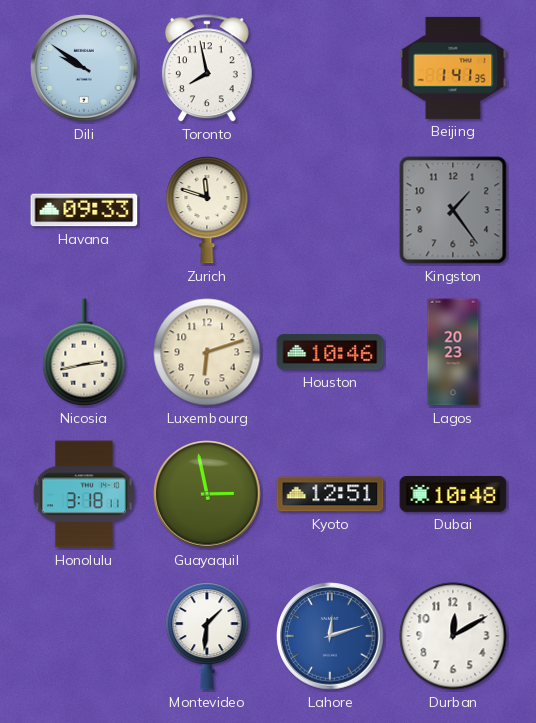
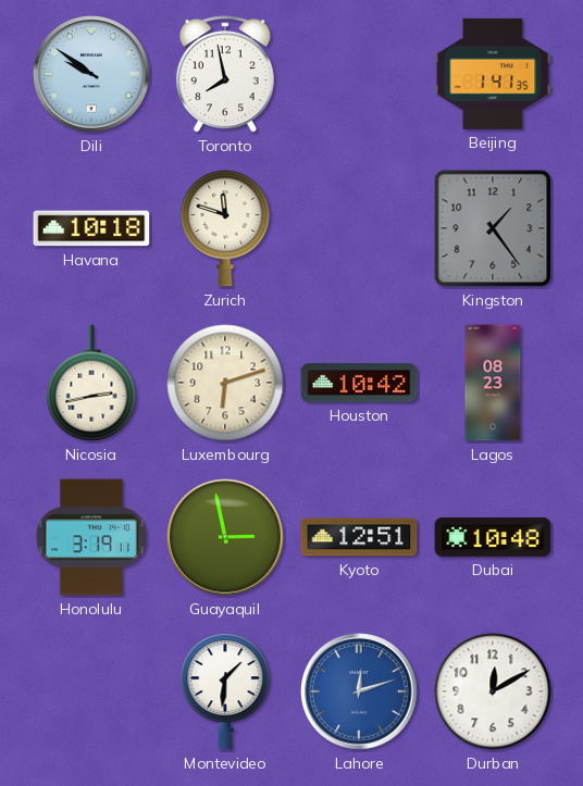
Havana: 09:33 -> 10:18
Houston: 10:46 -> 10:42
Lagos: 20:23 -> 08:23
Honolulu: 3:18 -> 3:19
